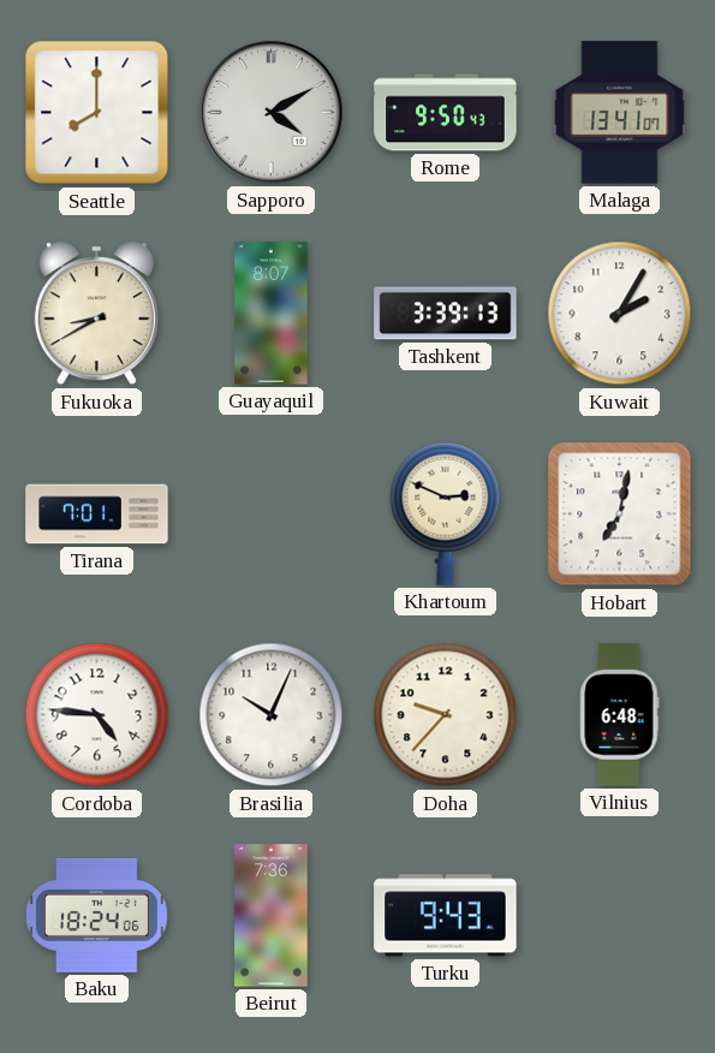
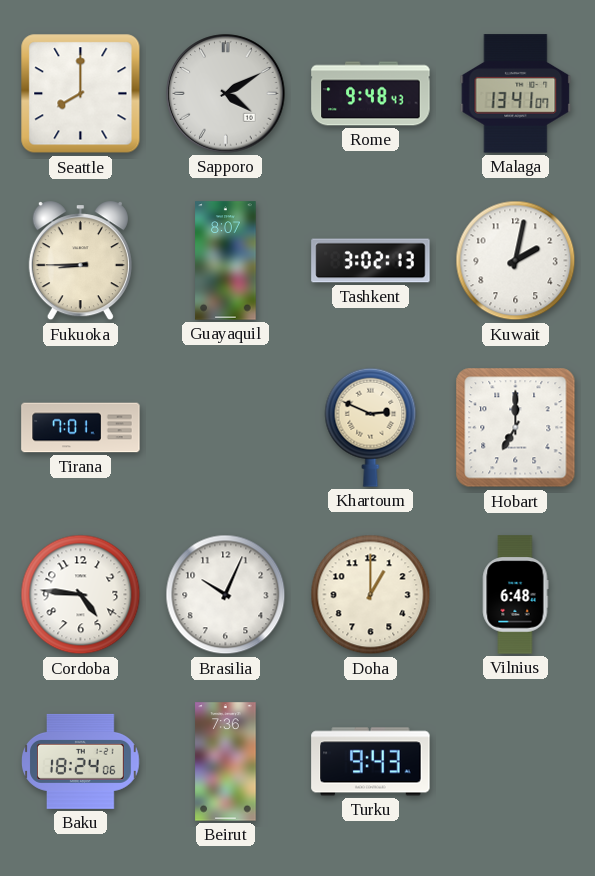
Rome: 9:50 -> 9:48
Fukuoka: 8:40 -> 8:45
Tashkent: 3:39 -> 3:02
Kuwait: 2:05 -> 2:02
Hobart: 7:02 -> 7:00
Doha: 9:37 -> 1:00
